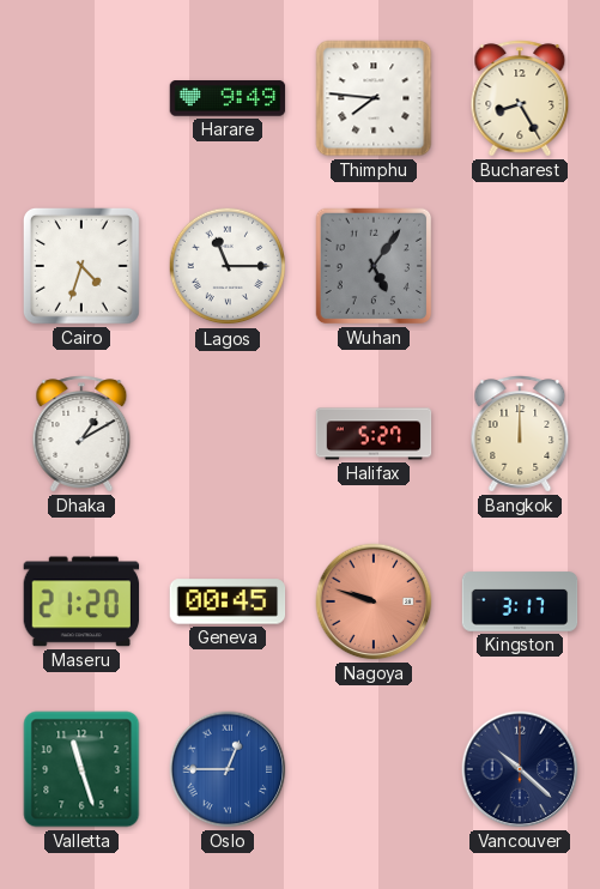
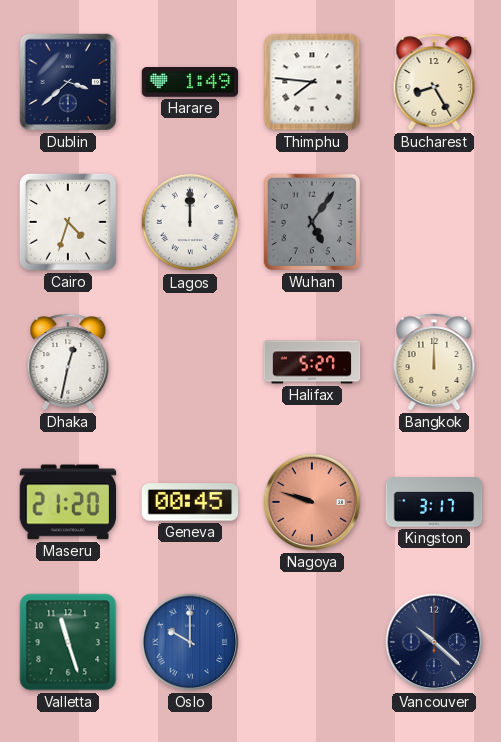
Dublin: none -> 3:38
Harare: 9:49 -> 1:49
Lagos: 11:15 -> 12:00
Dhaka: 1:10 -> 12:32
Oslo: 12:45 -> 10:00
